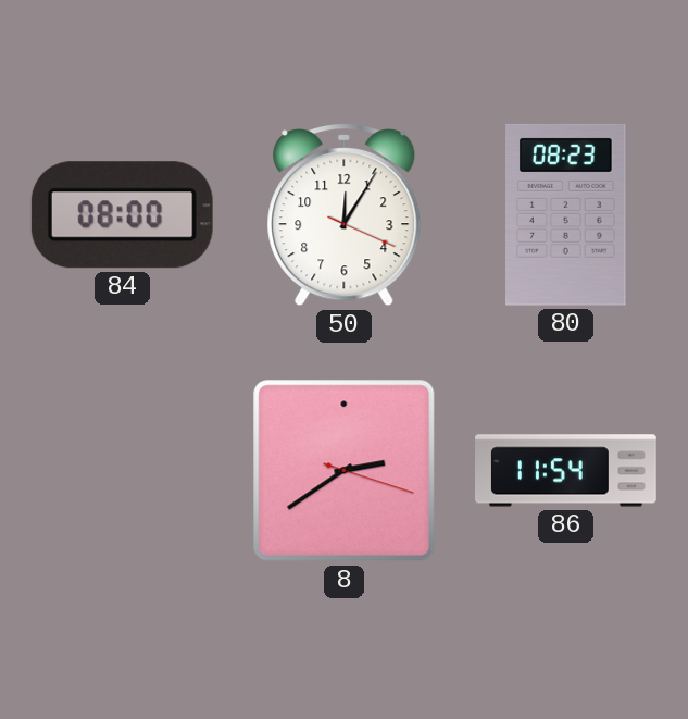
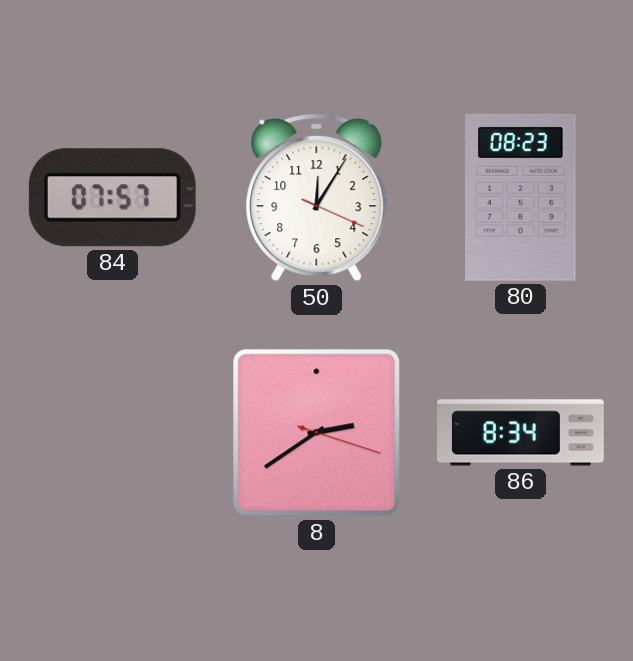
84: 08:00 -> 07:57
86: 11:54 -> 8:34
